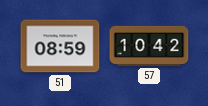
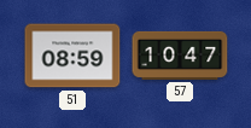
57: 10:42 -> 10:47
